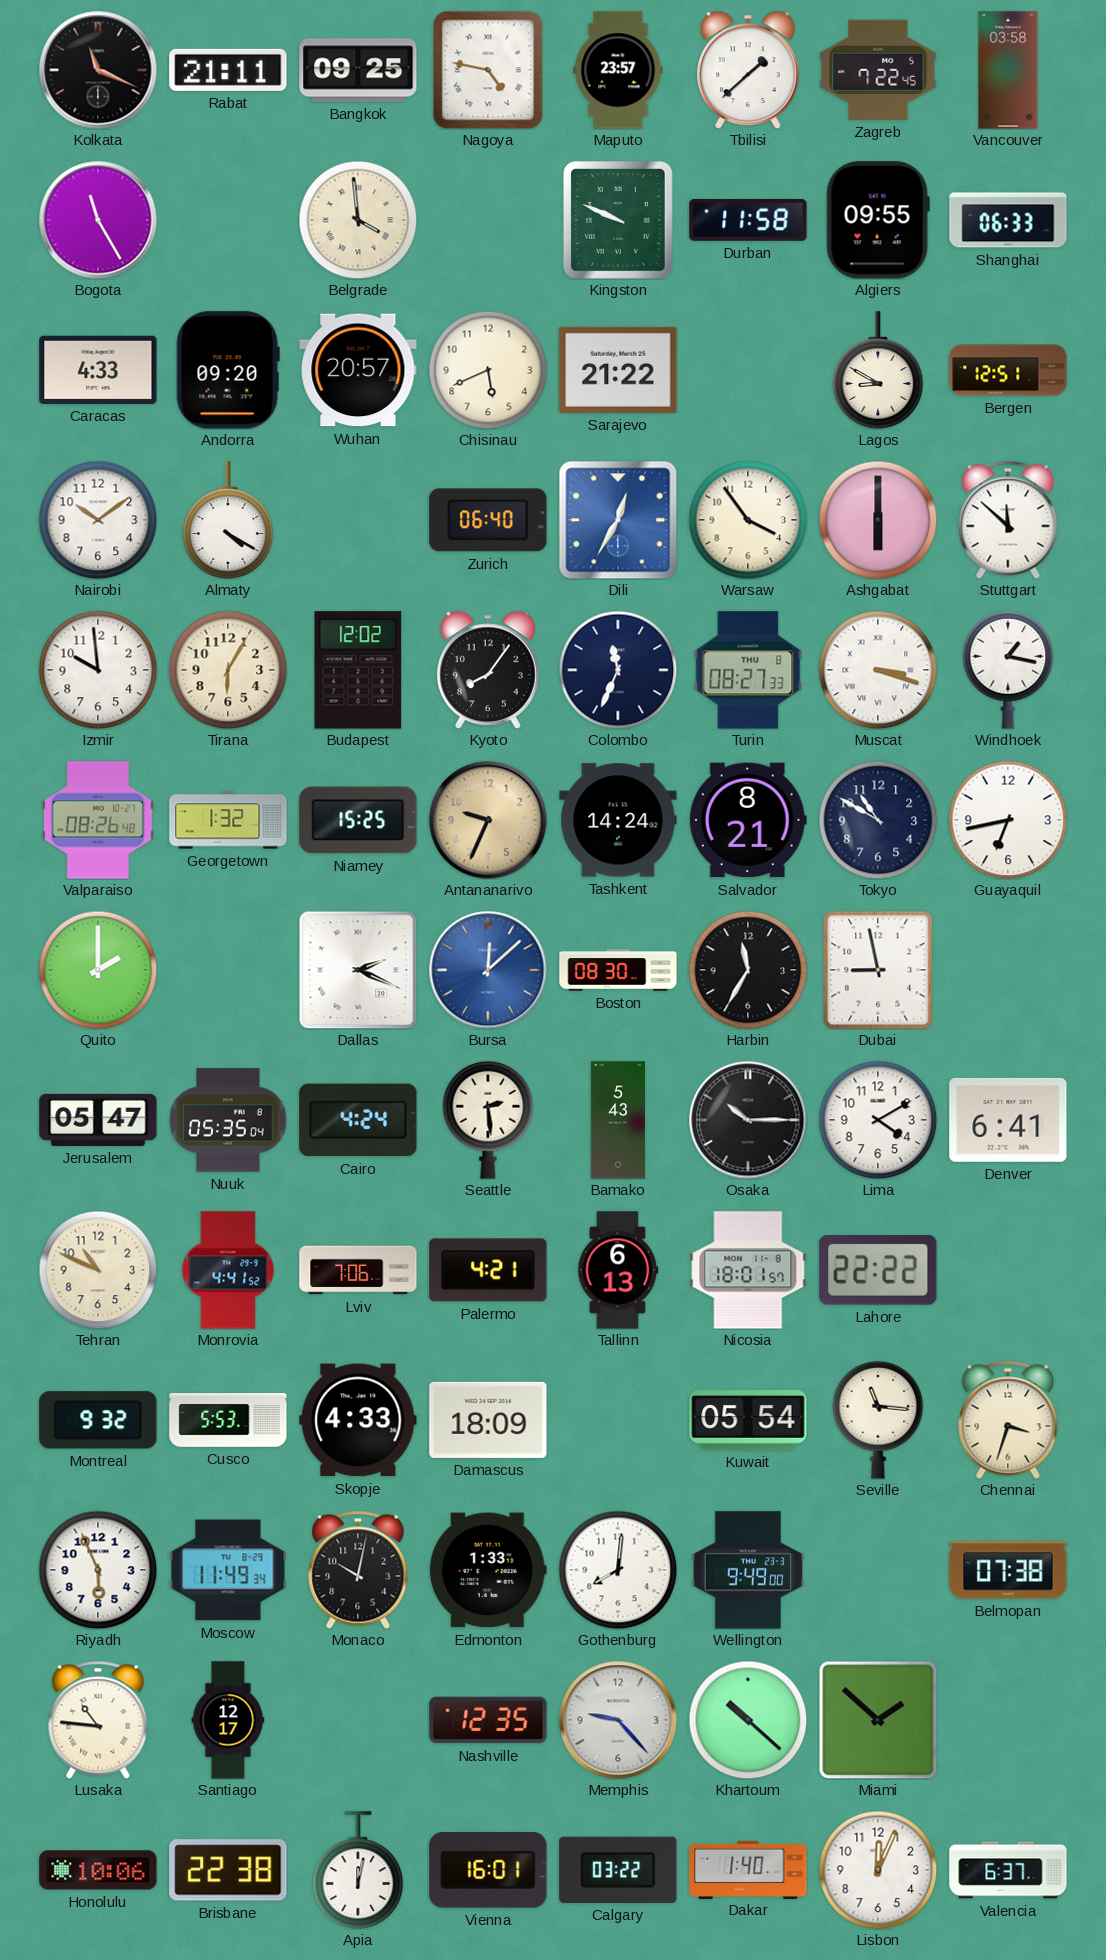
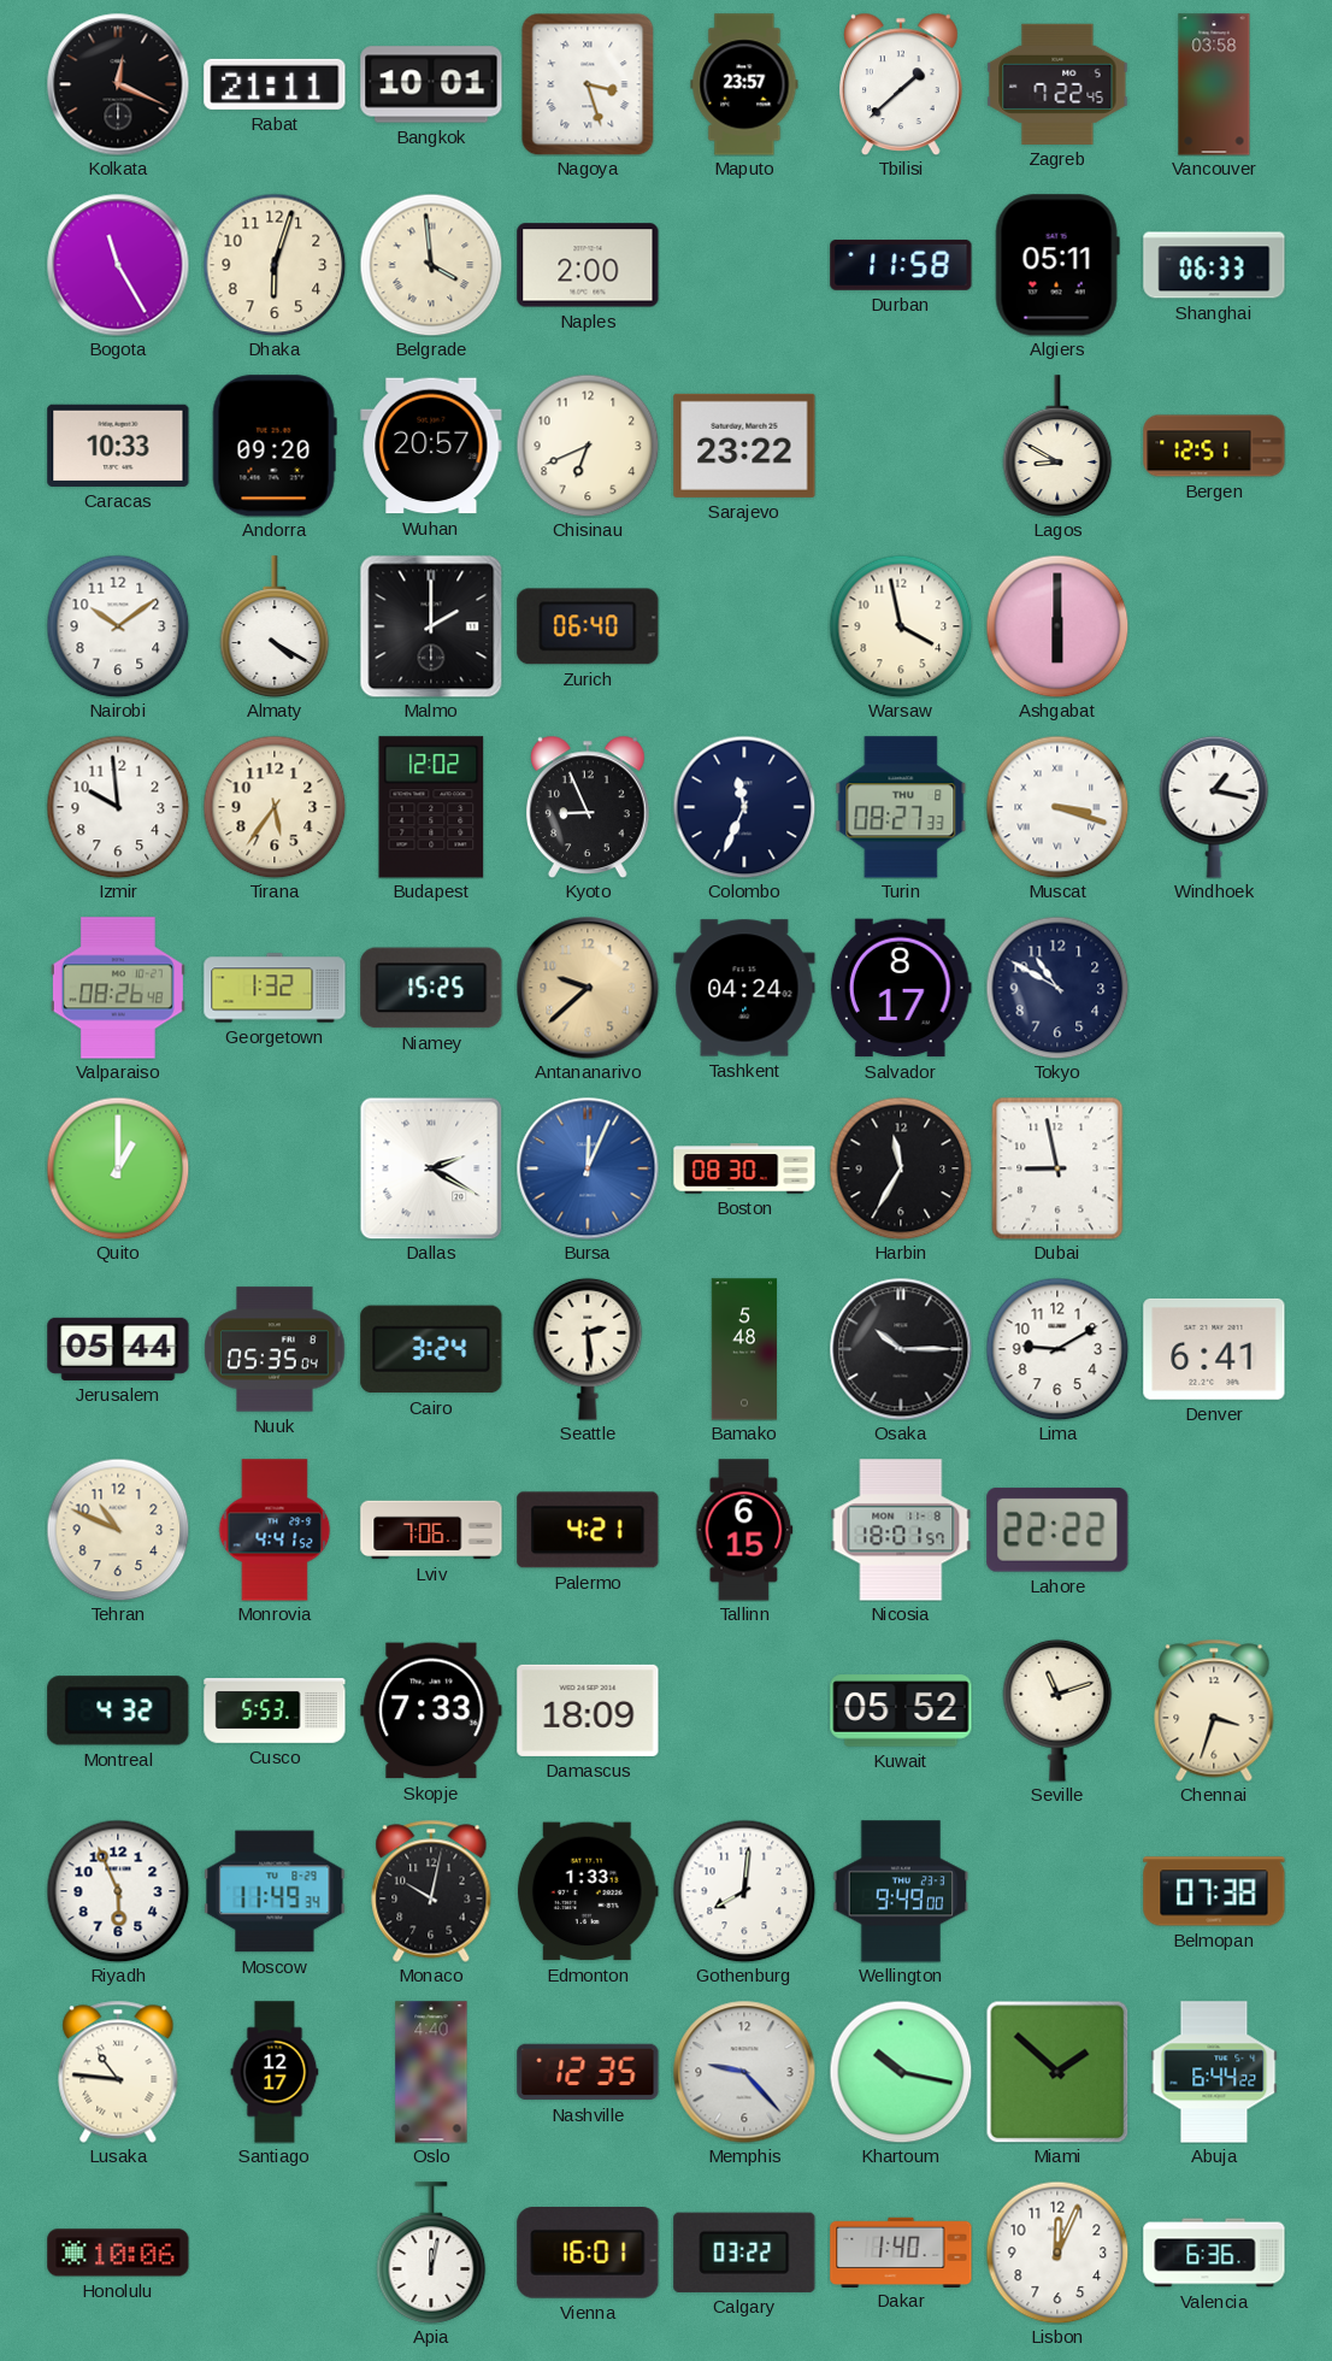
Kolkata: 11:19 -> 12:19
Bangkok: 09:25 -> 10:01
Nagoya: 4:47 -> 3:27
Dhaka: none -> 6:03
Naples: none -> 2:00
Kingston: 9:49 -> none
Algiers: 09:55 -> 05:11
Caracas: 4:33 -> 10:33
Chisinau: 5:41 -> 6:41
Sarajevo: 21:22 -> 23:22
Malmo: none -> 2:00
Dili: 12:35 -> none
Warsaw: 3:54 -> 3:58
Stuttgart: 11:52 -> none
Tirana: 6:05 -> 5:36
Kyoto: 8:06 -> 8:56
Antananarivo: 9:34 -> 9:38
Tashkent: 14:24 -> 04:24
Salvador: 8:21 -> 8:17
Guayaquil: 6:43 -> none
Quito: 2:00 -> 1:00
Dallas: 2:19 -> 2:20
Bursa: 12:08 -> 12:04
Jerusalem: 05:47 -> 05:44
Cairo: 4:24 -> 3:24
Bamako: 5:43 -> 5:48
Lima: 4:10 -> 9:10
Tallinn: 6:13 -> 6:15
Montreal: 9:32 -> 4:32
Skopje: 4:33 -> 7:33
Kuwait: 05:54 -> 05:52
Seville: 11:16 -> 11:12
Oslo: none -> 4:40
Khartoum: 10:22 -> 10:17
Abuja: none -> 6:44
Brisbane: 22:38 -> none
Valencia: 6:37 -> 6:36
